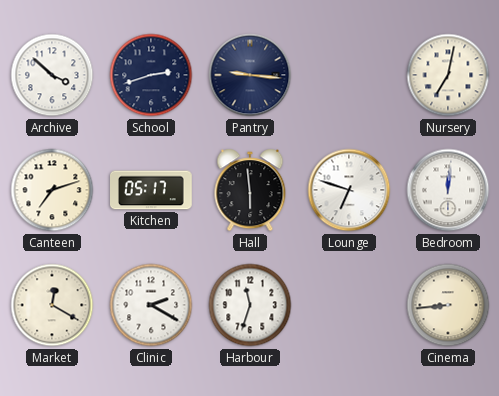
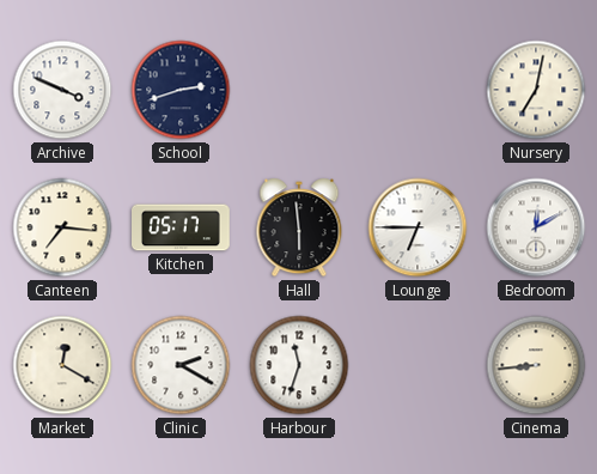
Archive: 3:52 -> 3:49
Pantry: 9:16 -> none
Canteen: 7:12 -> 7:16
Lounge: 6:48 -> 6:45
Bedroom: 12:01 -> 12:10
